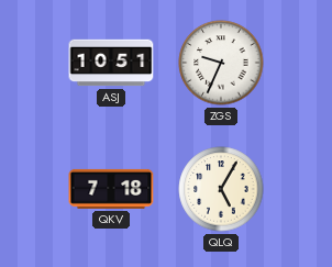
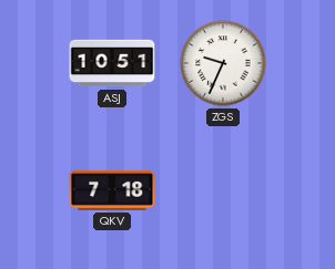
QLQ: 5:05 -> none
